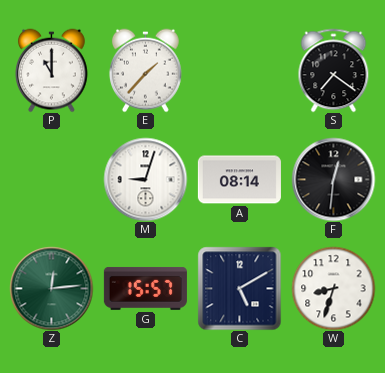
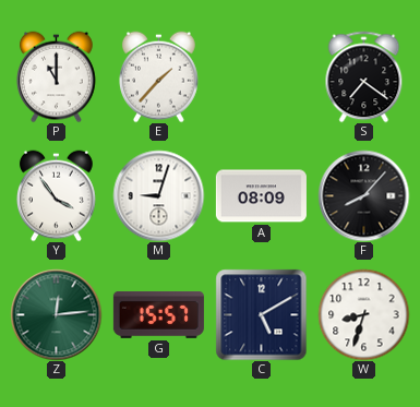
Y: none -> 3:54
A: 08:14 -> 08:09
F: 12:31 -> 8:07
